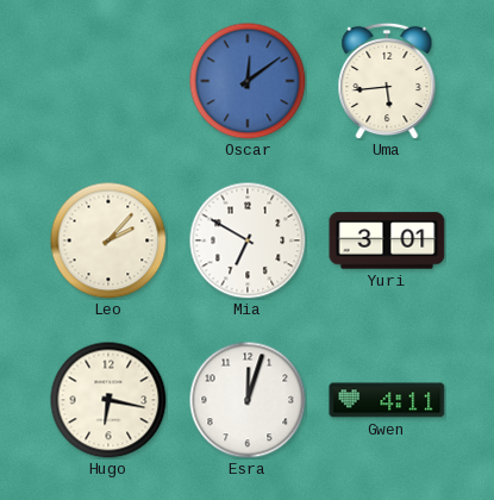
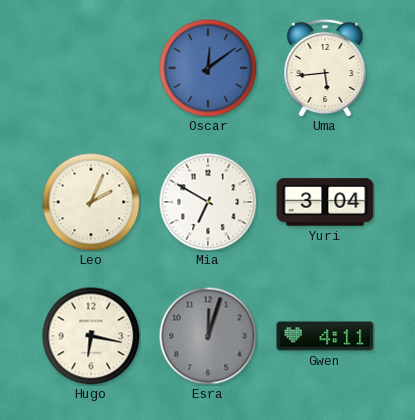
Leo: 2:07 -> 2:04
Yuri: 3:01 -> 3:04
Esra dial: white -> grey
